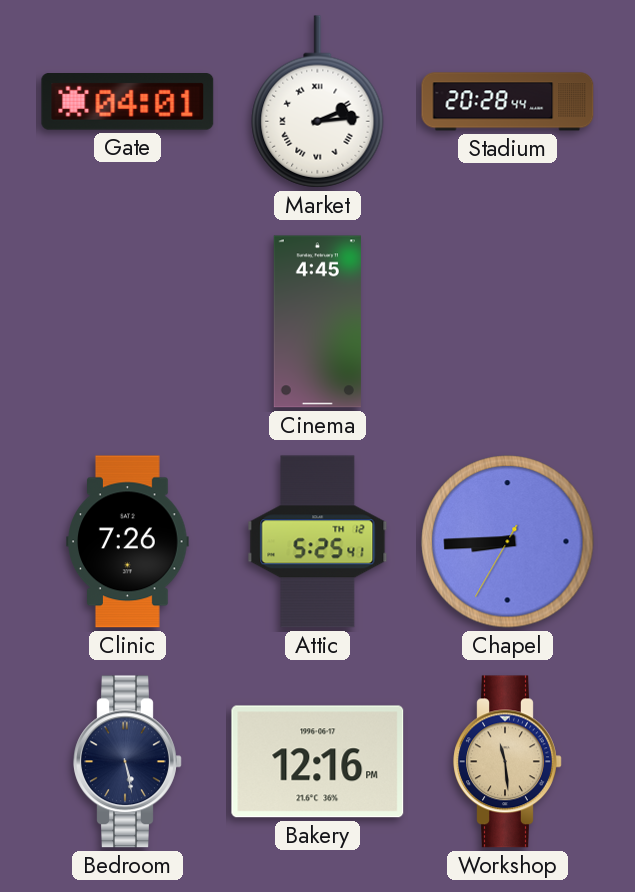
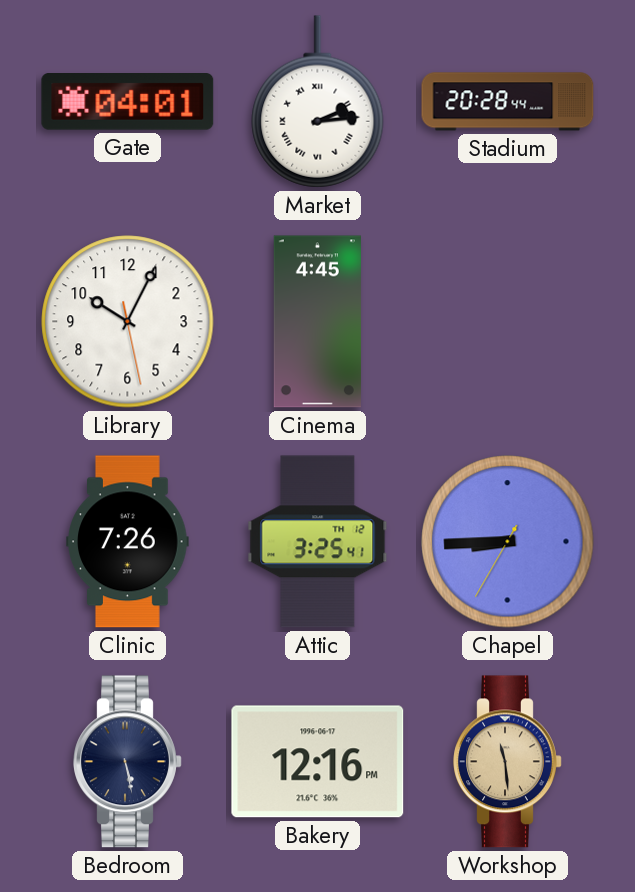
Library: none -> 10:04
Attic: 5:25 -> 3:25
